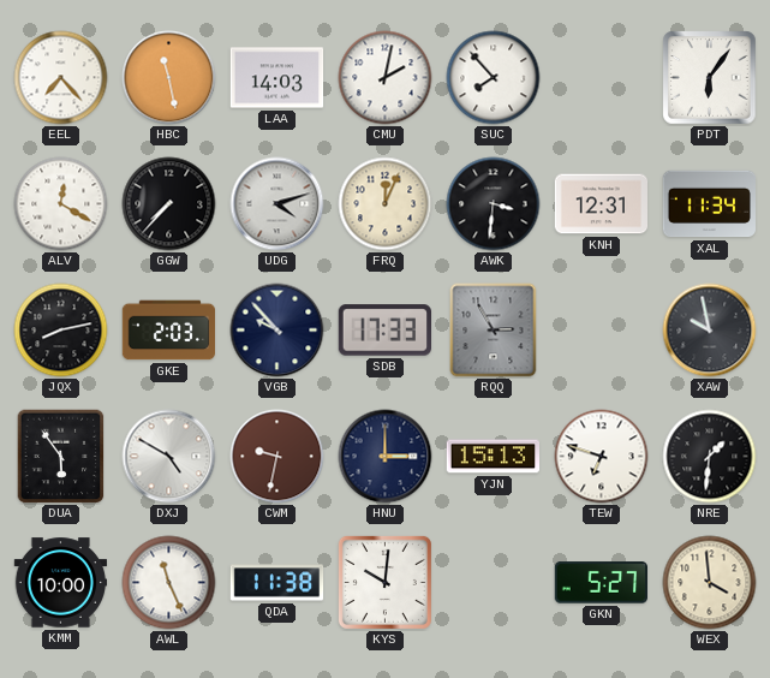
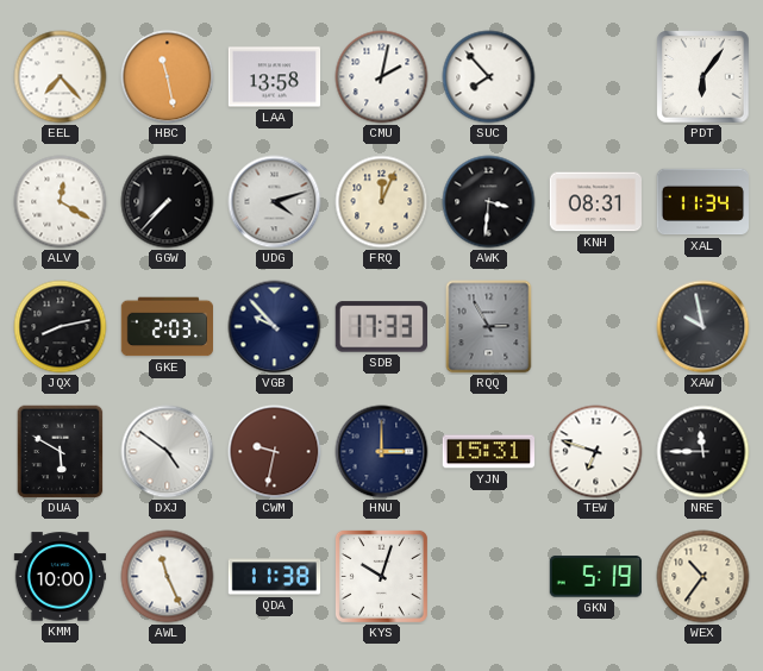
LAA: 14:03 -> 13:58
KNH: 12:31 -> 08:31
DUA: 5:54 -> 5:50
DXJ: 4:50 -> 4:51
YJN: 15:13 -> 15:31
NRE: 1:31 -> 11:45
KYS: 10:01 -> 10:03
GKN: 5:27 -> 5:19
WEX: 3:59 -> 10:36
